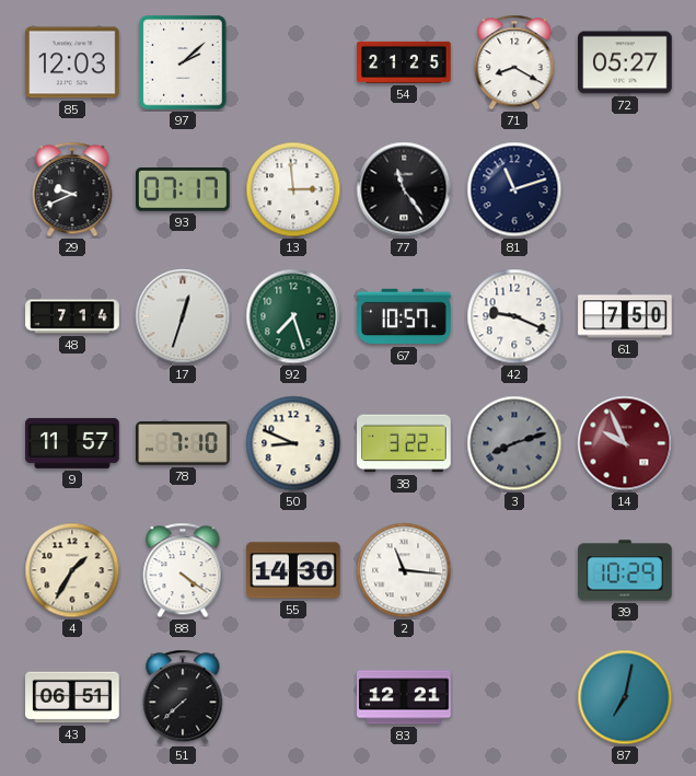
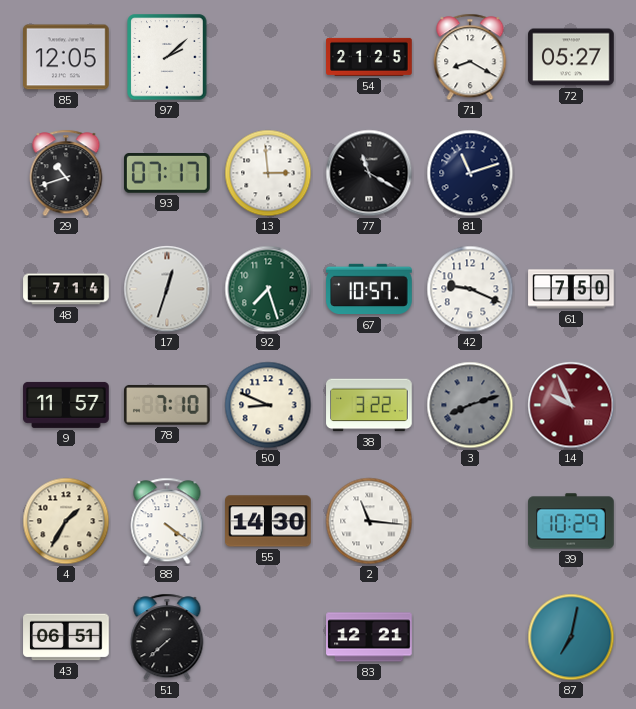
85: 12:03 -> 12:05
29: 9:41 -> 10:42
77: 11:24 -> 11:20
